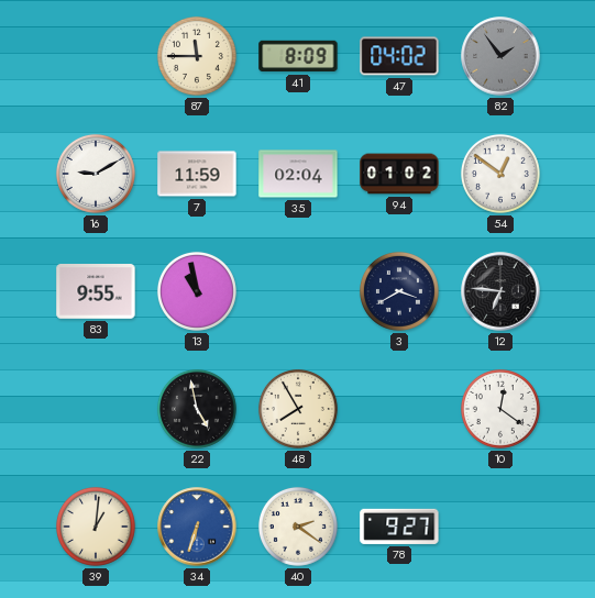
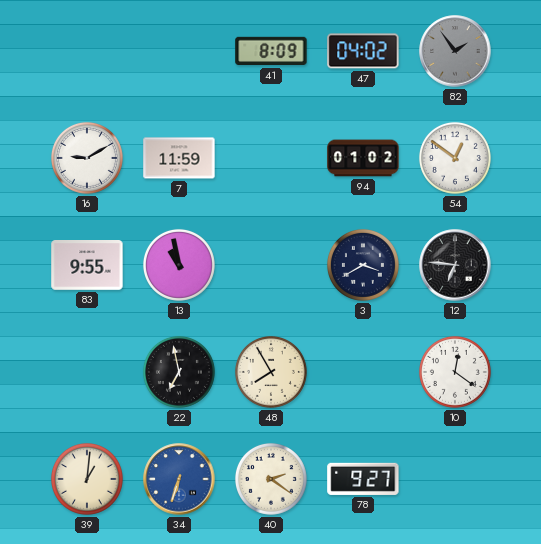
87: 11:45 -> none
35: 02:04 -> none
22: 4:58 -> 6:58
